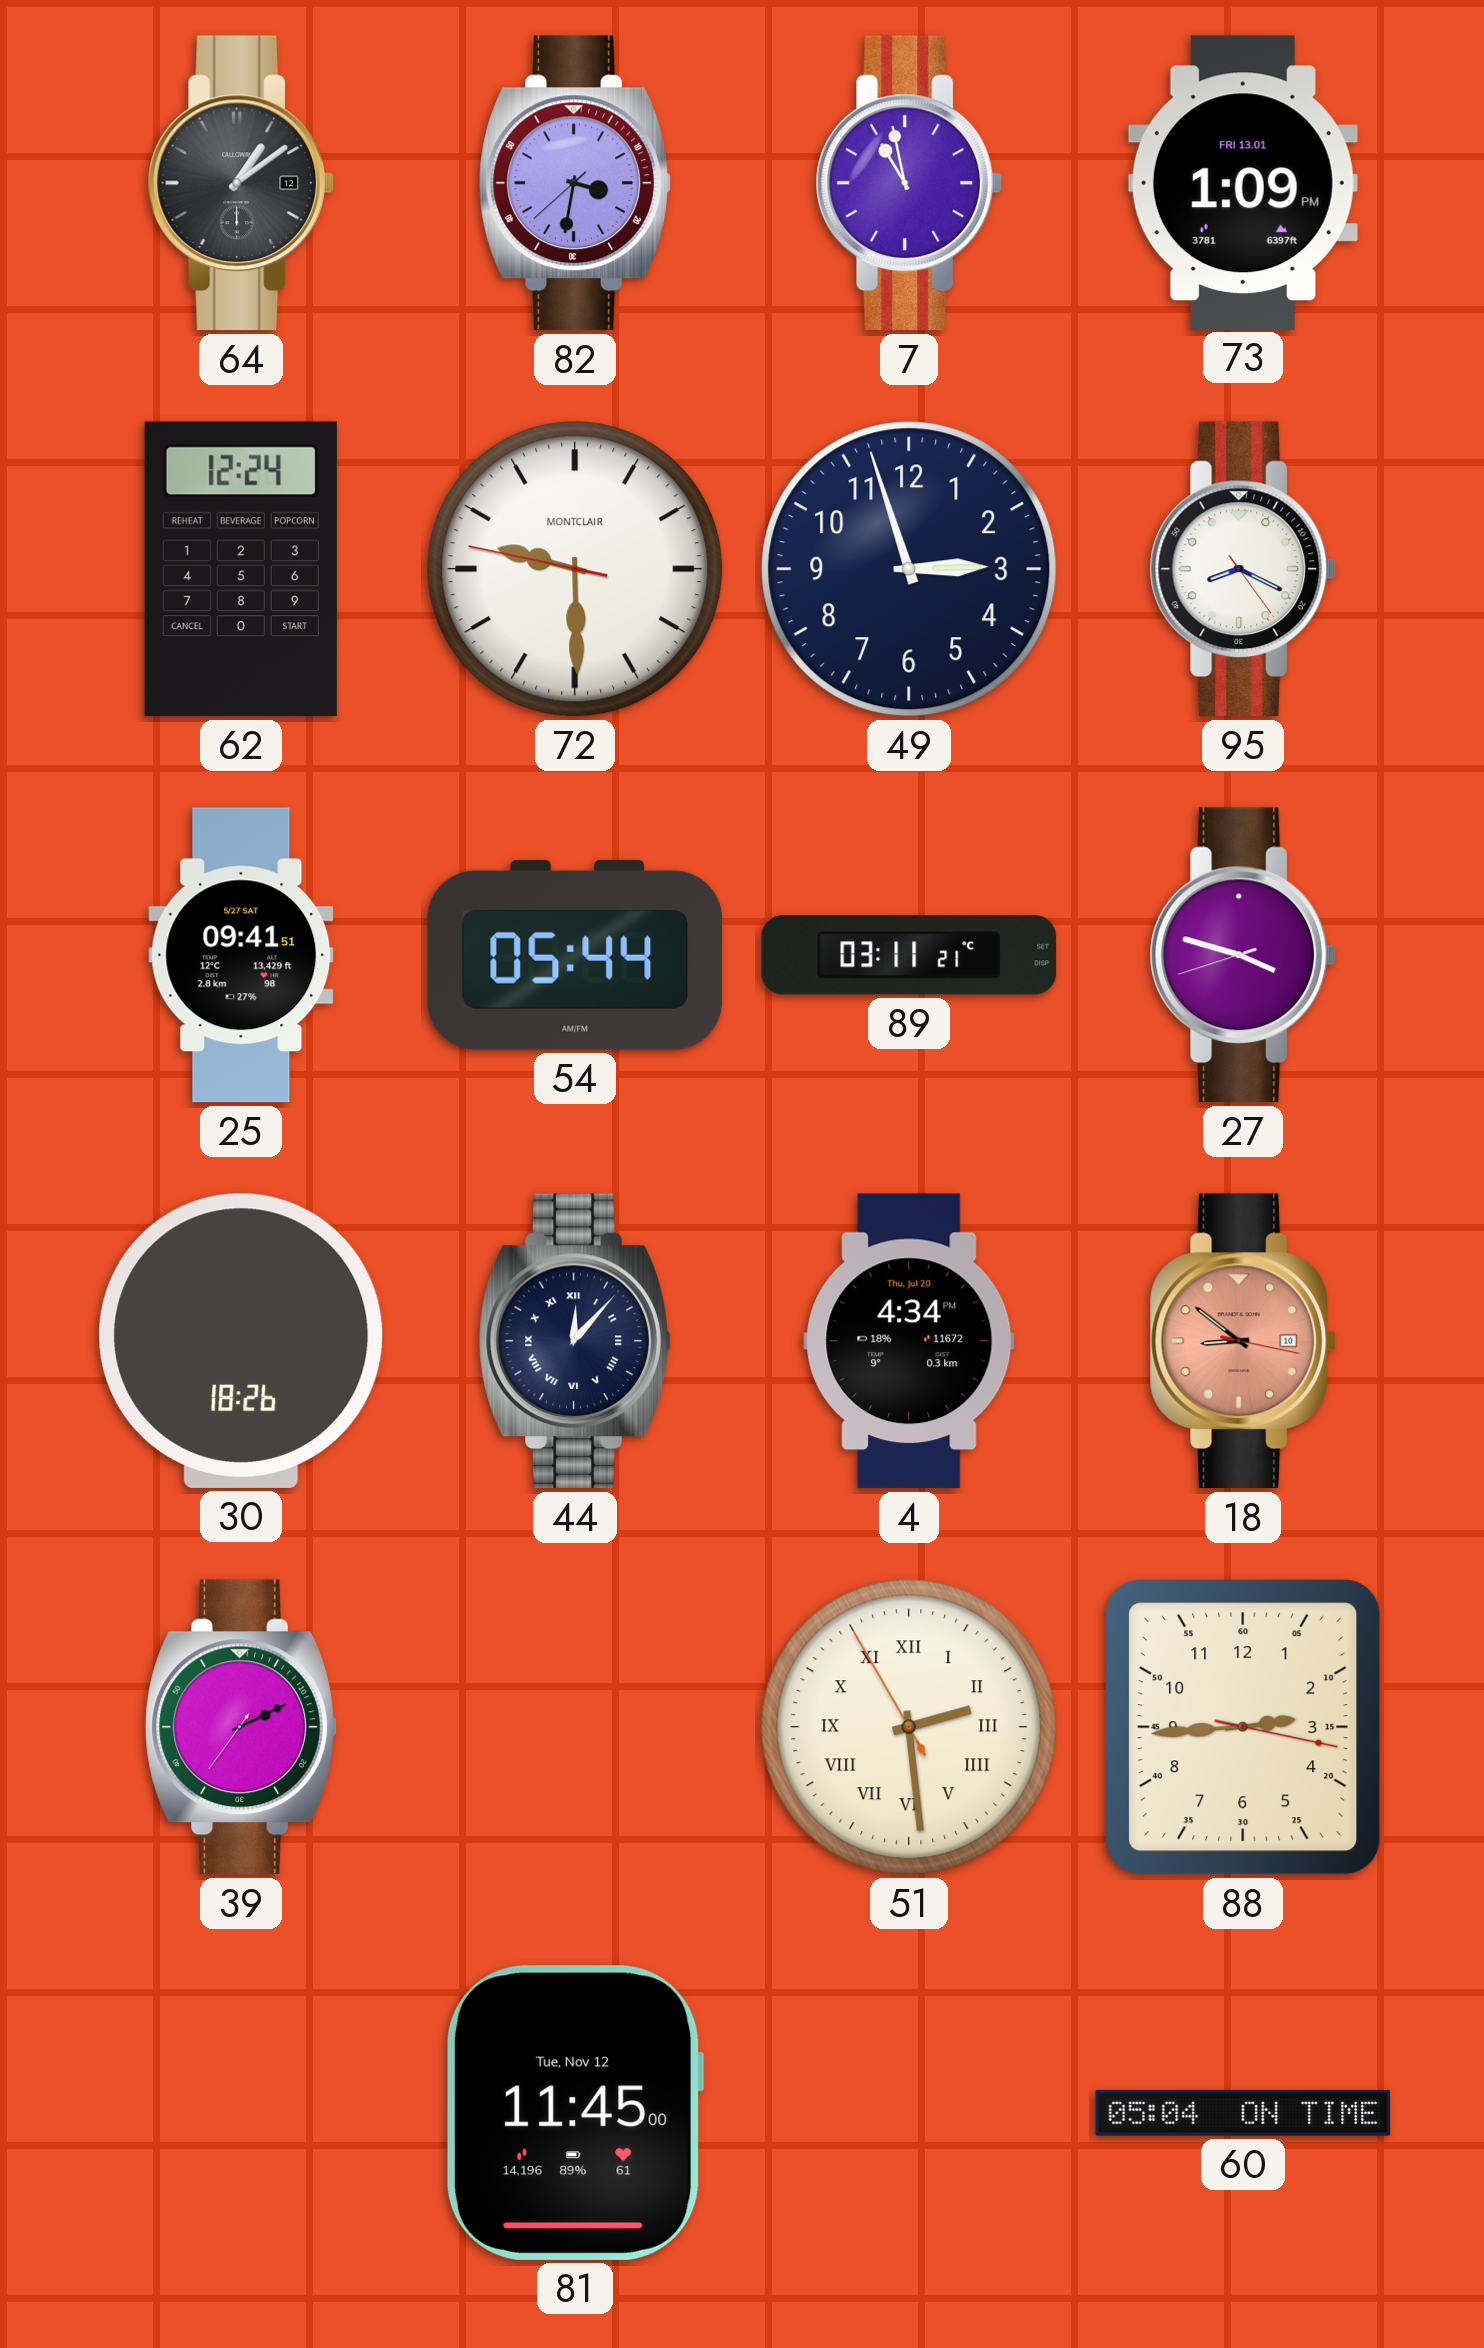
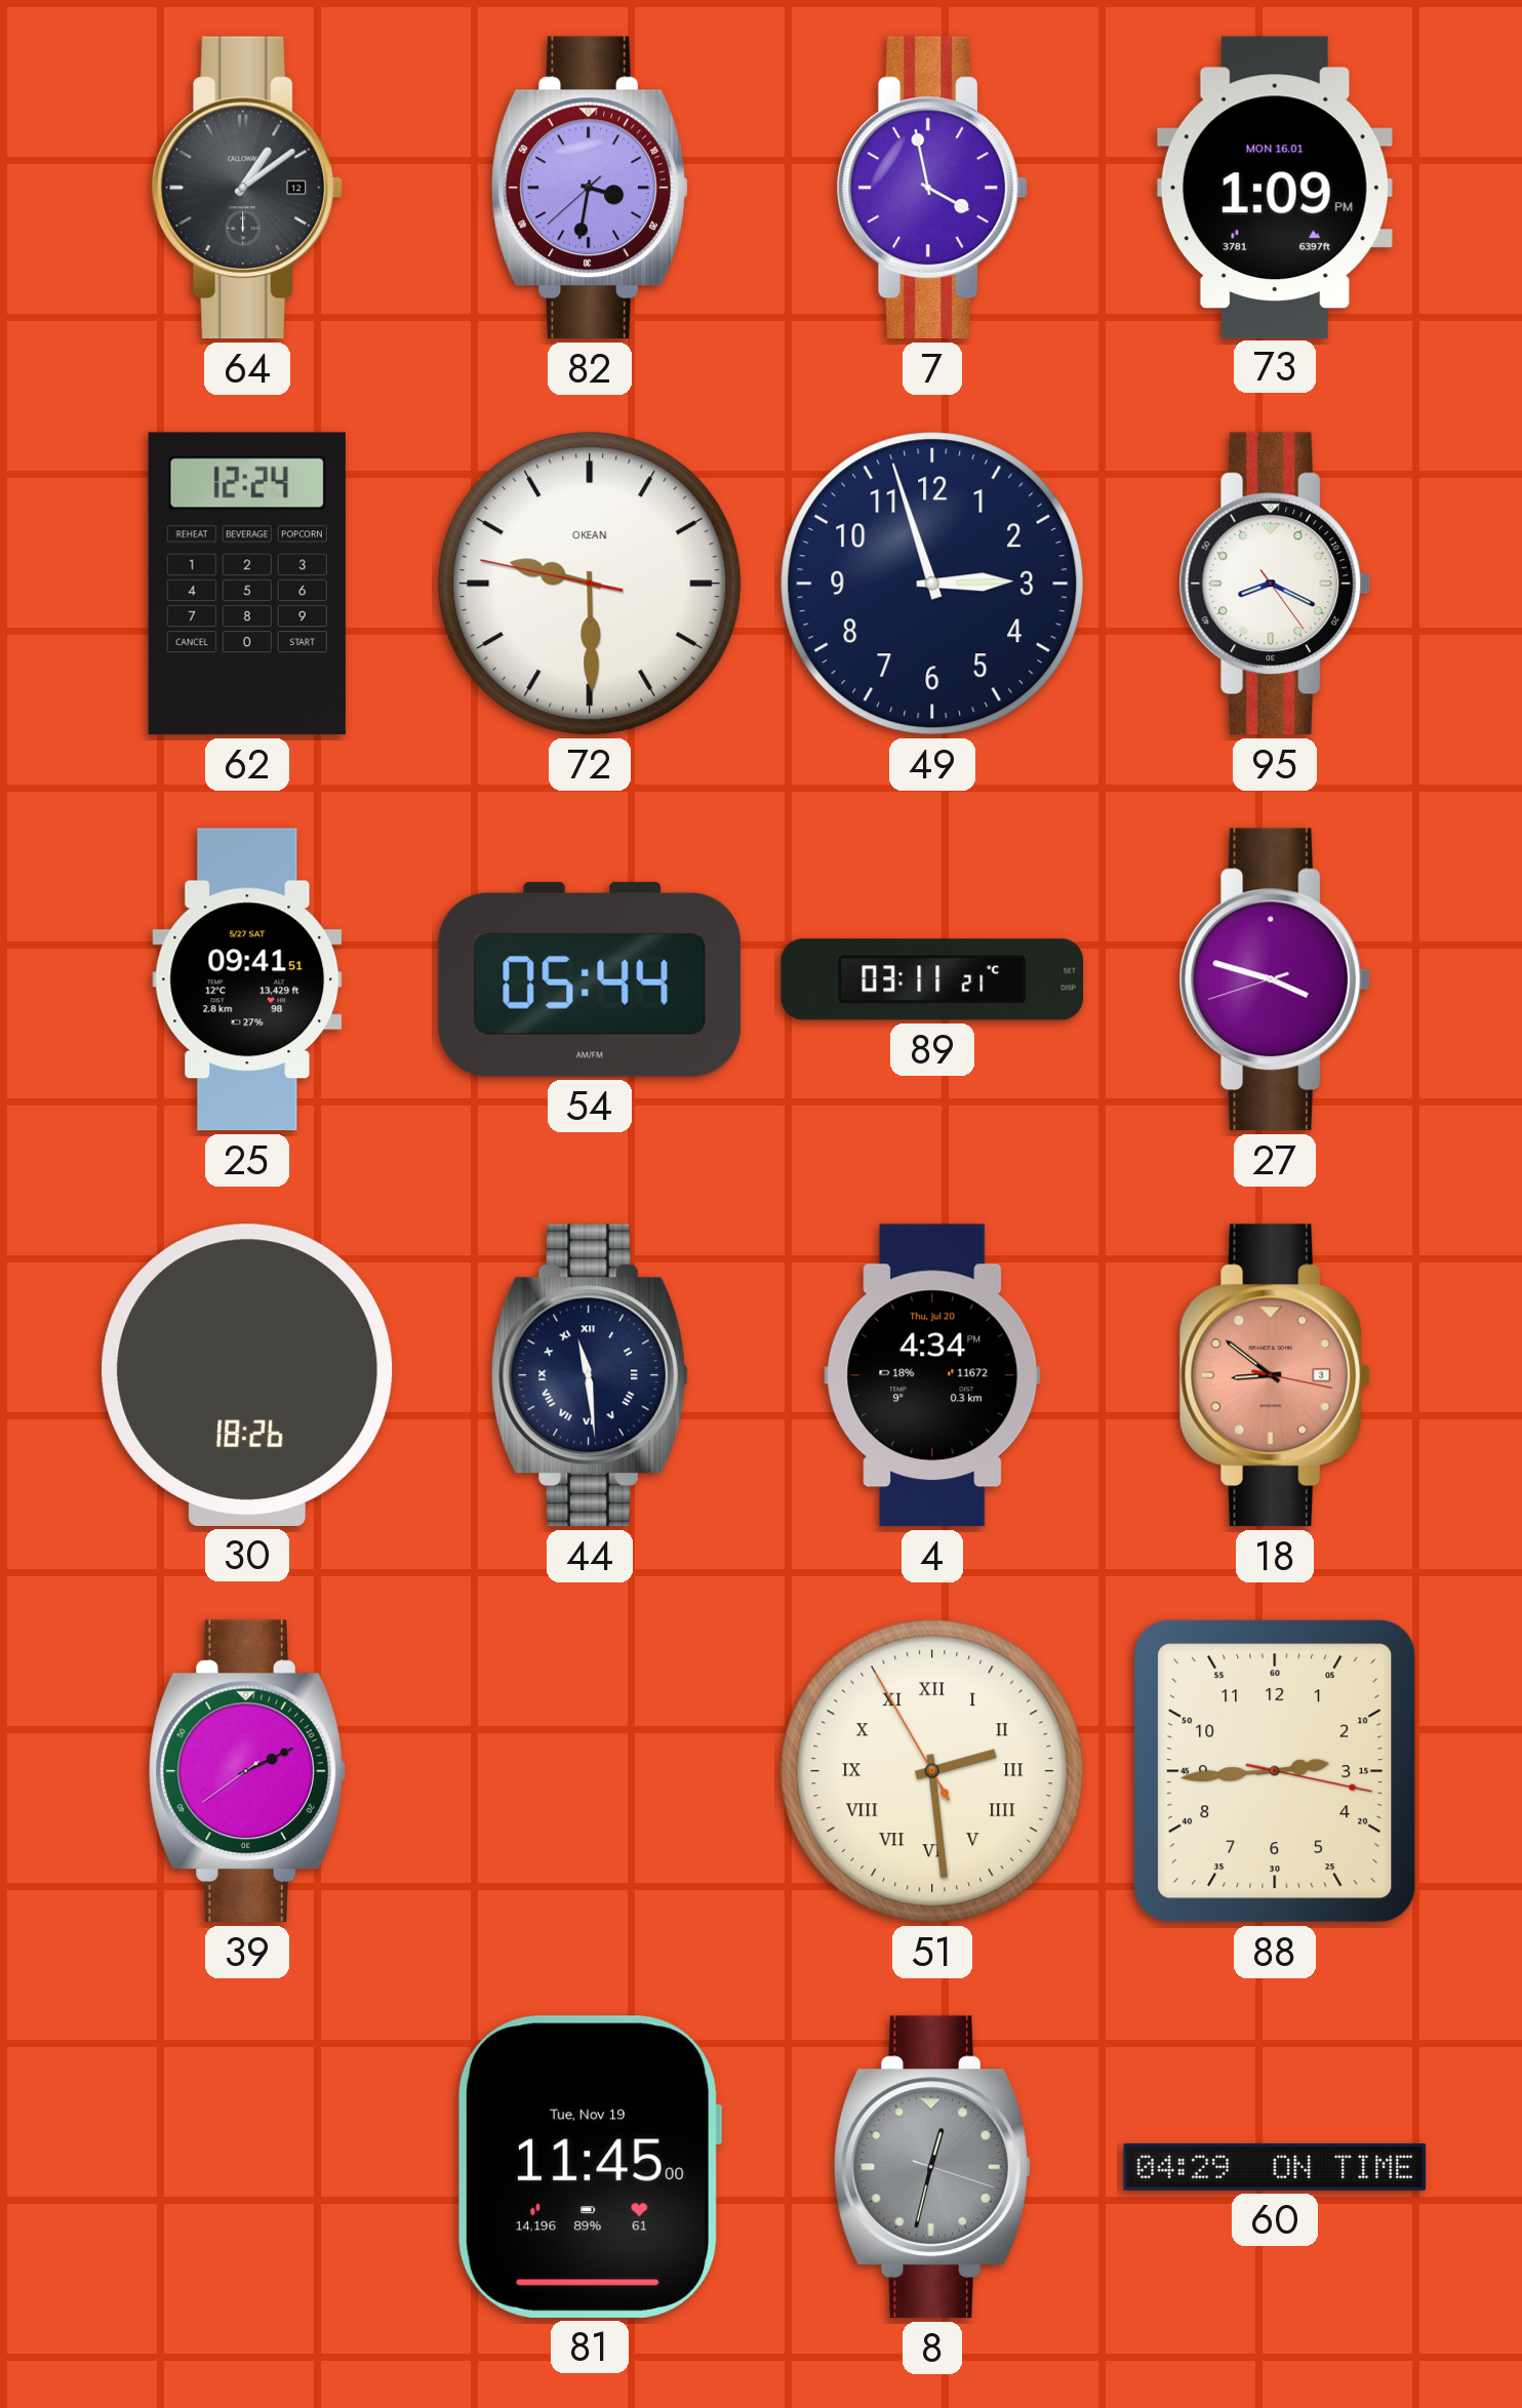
7: 10:58 -> 3:58
73 date: FRI 13.01 -> MON 16.01
72 brand: MONTCLAIR -> OKEAN
44: 12:07 -> 11:29
18 date: 10 -> 3
39: 2:10:36 -> 2:10:39
81 date: Tue, Nov 12 -> Tue, Nov 19
8: none -> 12:32
60: 05:04 -> 04:29
